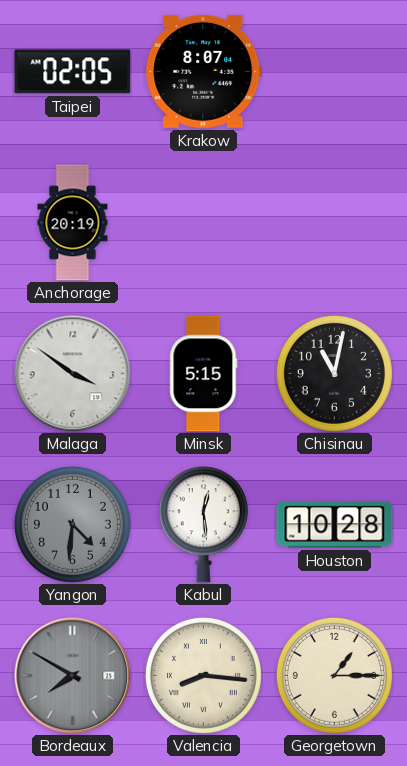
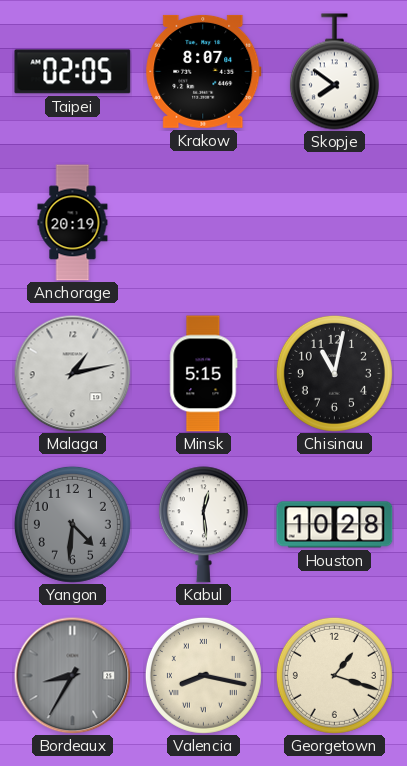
Skopje: none -> 7:51
Malaga: 3:51 -> 1:13
Bordeaux: 7:50 -> 8:35
Valencia: 8:16 -> 8:17
Georgetown: 1:15 -> 1:18
